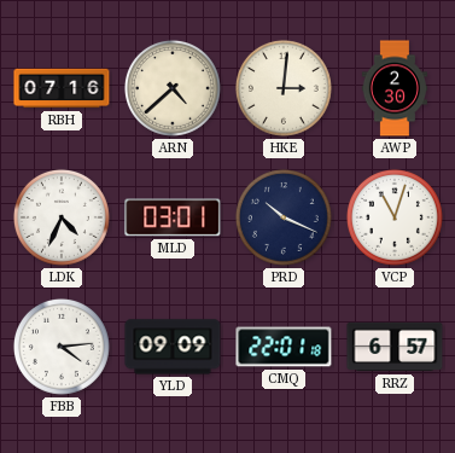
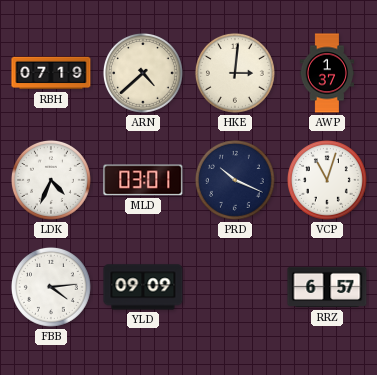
RBH: 07:16 -> 07:19
AWP: 2:30 -> 1:37
CMQ: 22:01 -> none
